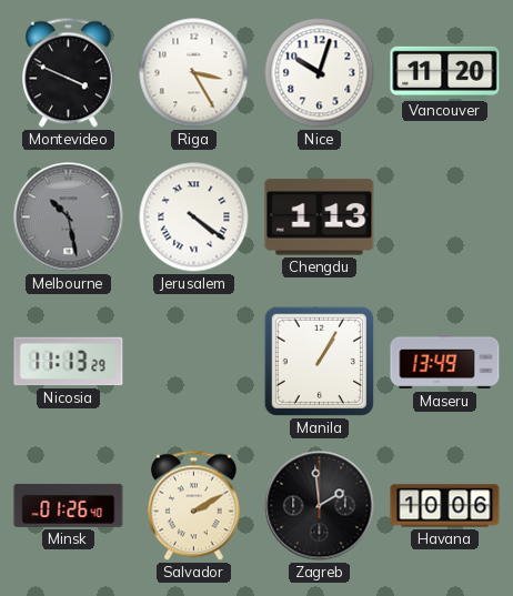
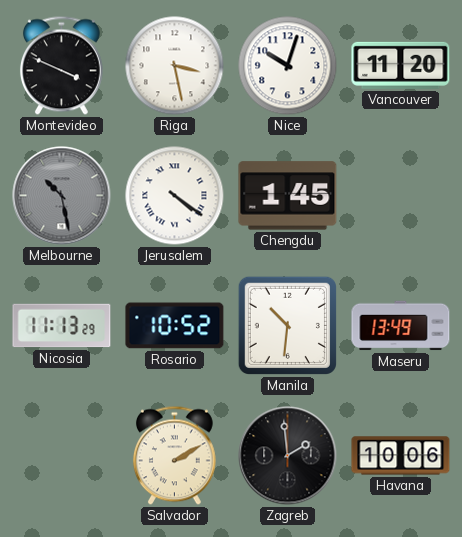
Riga: 3:25 -> 3:28
Chengdu: 1:13 -> 1:45
Rosario: none -> 10:52
Manila: 1:05 -> 10:31
Minsk: 01:26 -> none
